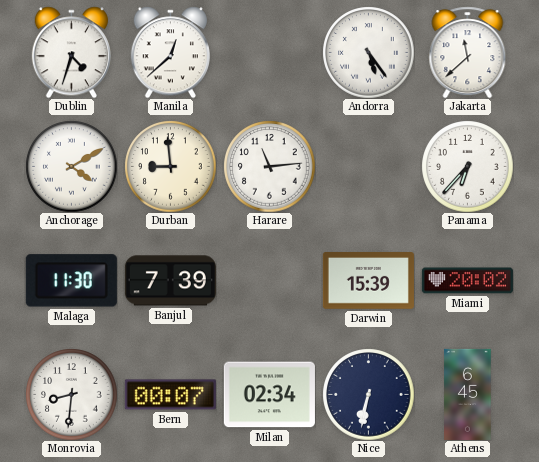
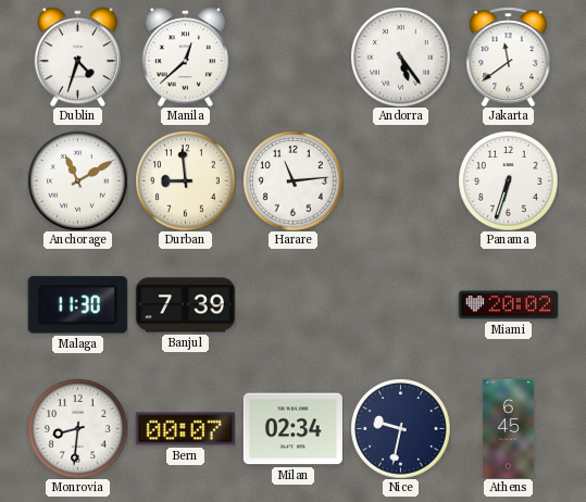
Jakarta: 11:38 -> 11:39
Anchorage: 4:10 -> 11:10
Panama: 6:37 -> 6:33
Darwin: 15:39 -> none
Nice: 6:32 -> 9:32
